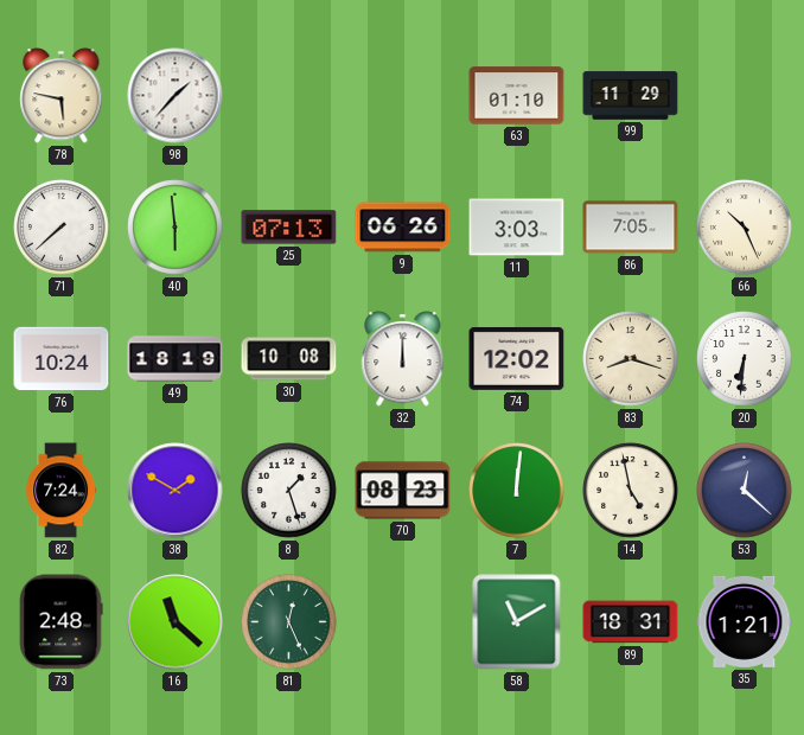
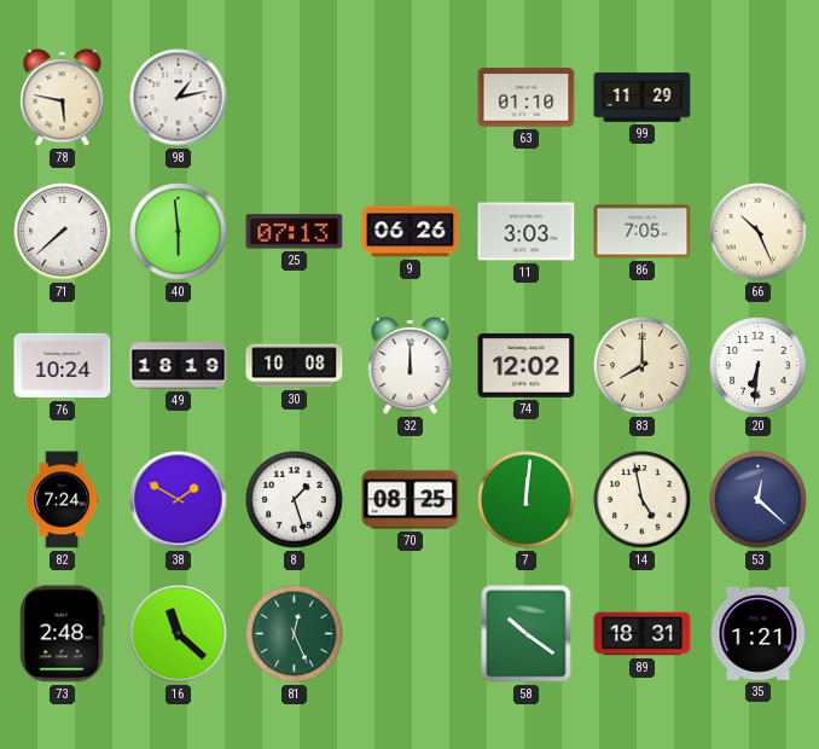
98: 1:37 -> 1:13
83: 8:18 -> 8:00
70: 08:23 -> 08:25
58: 11:10 -> 10:21
